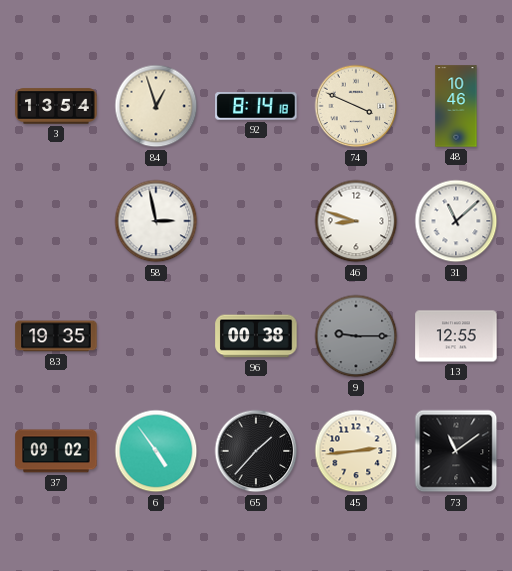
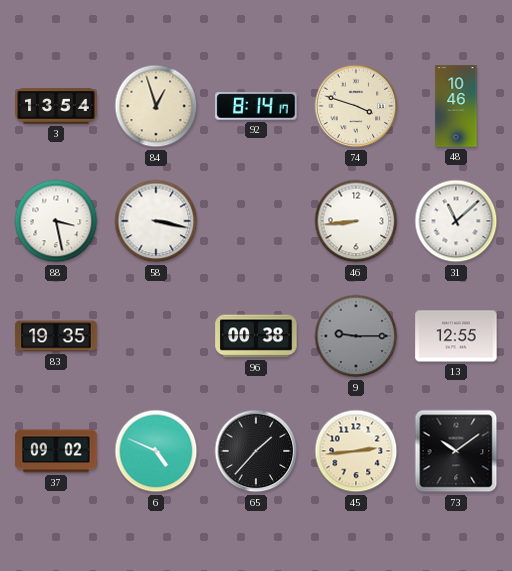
92: 8:14:18 -> 8:14:17
74: 3:49 -> 3:48
88: none -> 3:28
58: 2:58 -> 3:17
46: 8:48 -> 8:44
6: 4:54 -> 4:49
73: 11:09 -> 10:09
